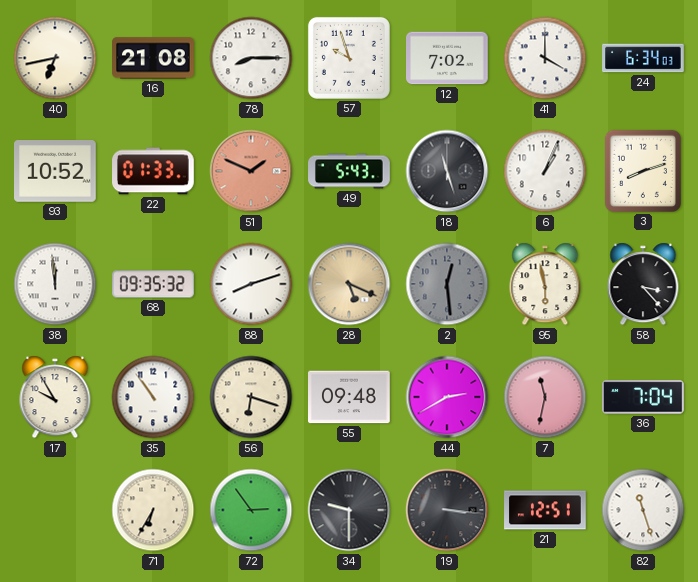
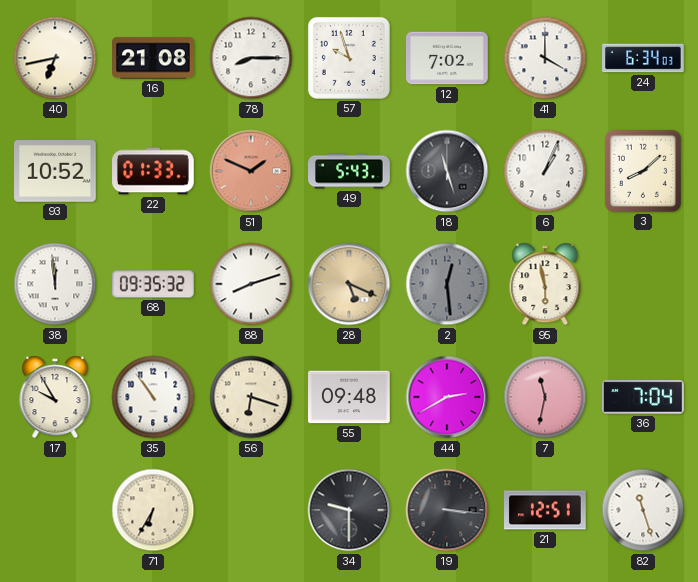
3: 8:12 -> 8:08
58: 3:23 -> none
72: 2:54 -> none
